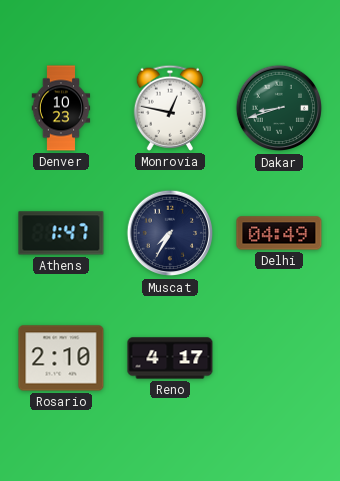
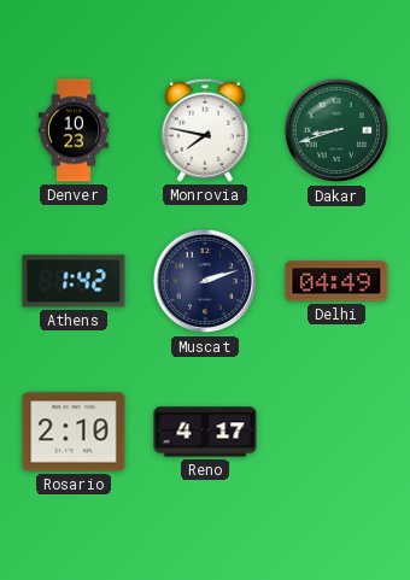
Monrovia: 12:47 -> 7:47
Athens: 1:47 -> 1:42
Muscat: 7:35 -> 2:12
